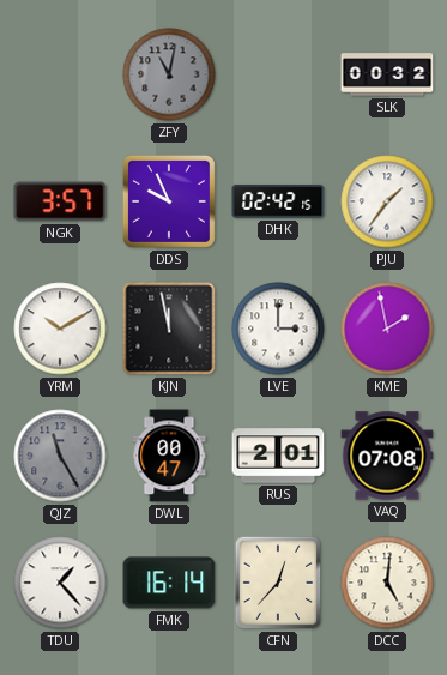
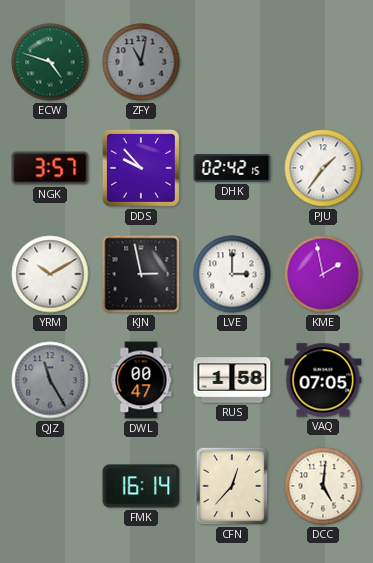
ECW: none -> 4:48
SLK: 00:32 -> none
DDS: 9:56 -> 9:53
KJN: 11:58 -> 2:58
RUS: 2:01 -> 1:58
VAQ: 07:08 -> 07:05
TDU: 1:23 -> none
